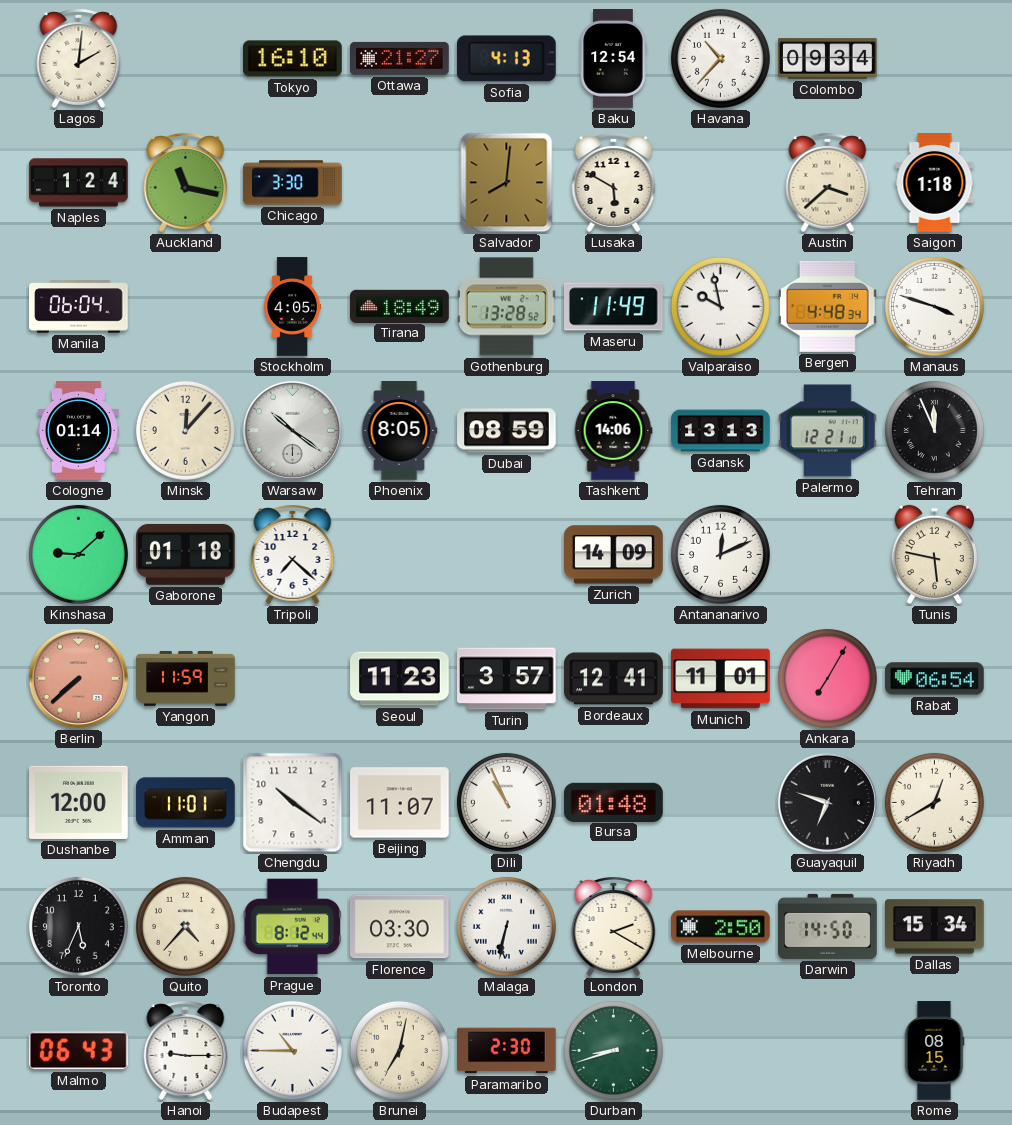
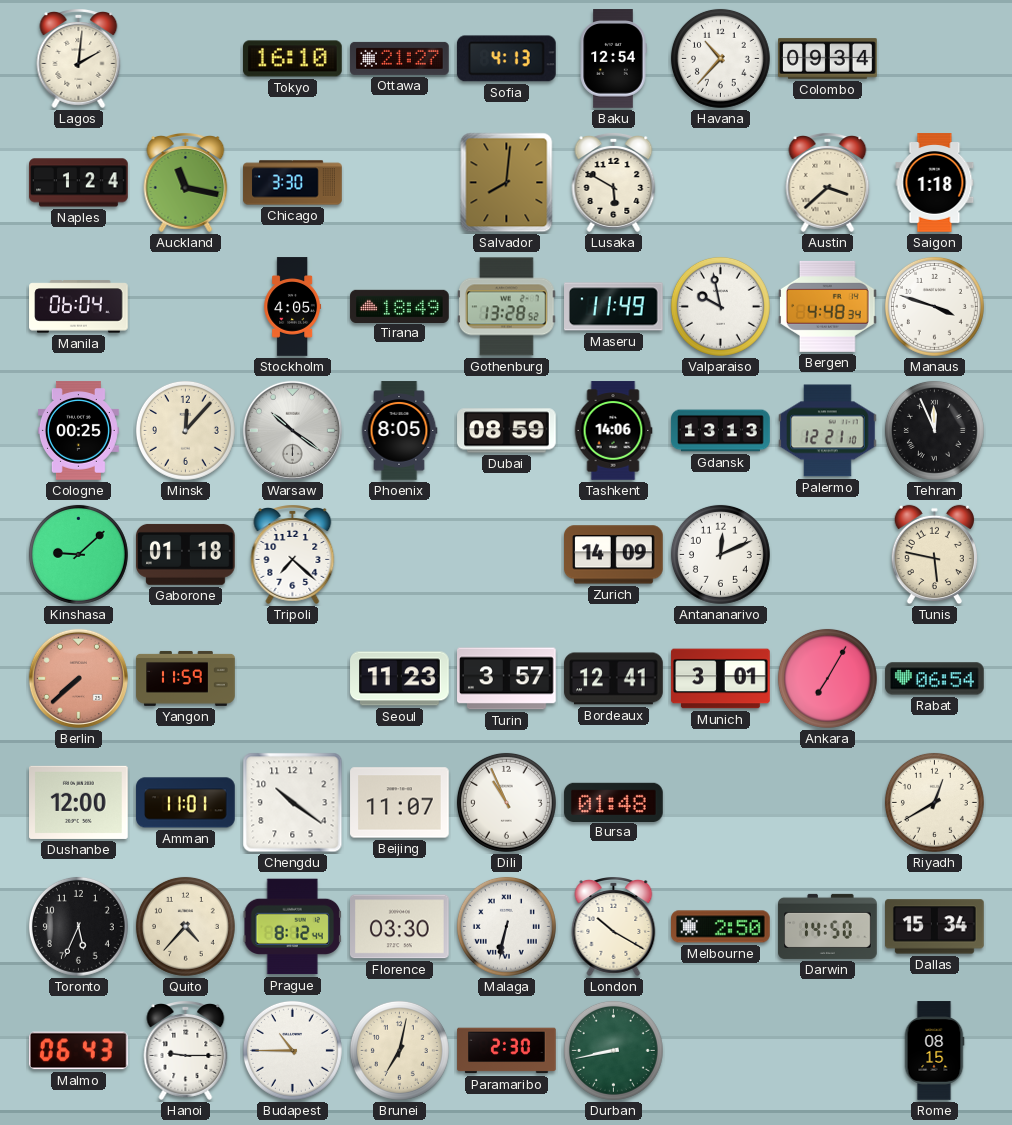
Cologne: 01:14 -> 00:25
Munich: 11:01 -> 3:01
Guayaquil: 6:48 -> none
London: 2:20 -> 10:20
Durban: 8:42 -> 8:43
